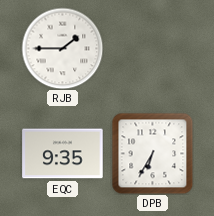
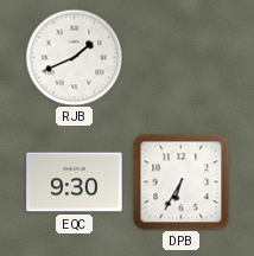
RJB: 1:45 -> 1:41
EQC: 9:35 -> 9:30
